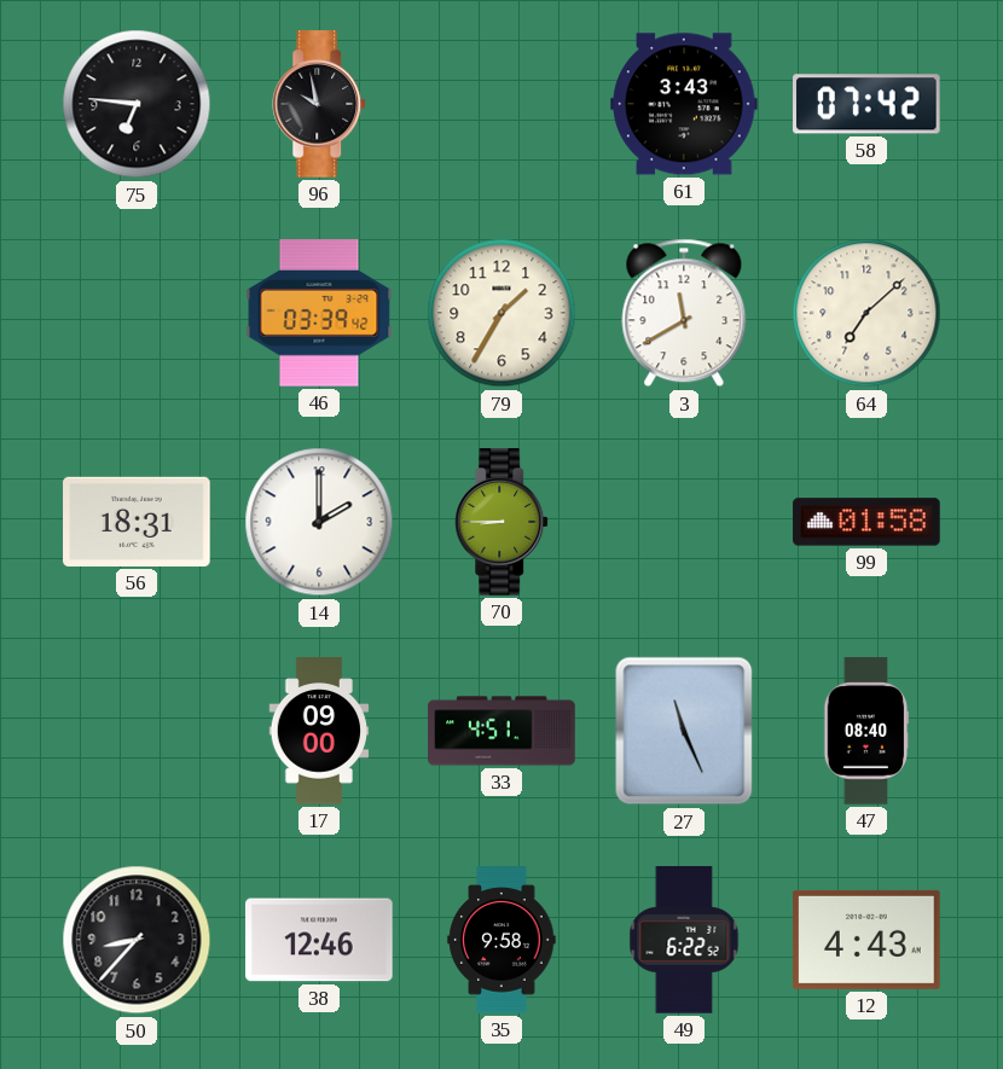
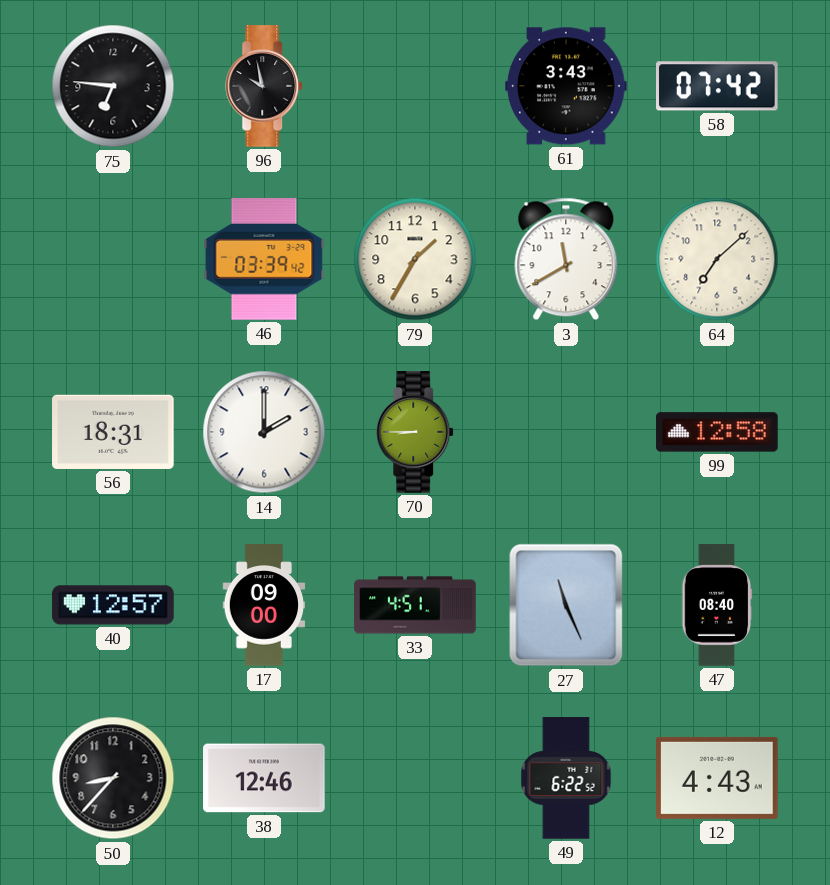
99: 01:58 -> 12:58
40: none -> 12:57
35: 9:58 -> none
